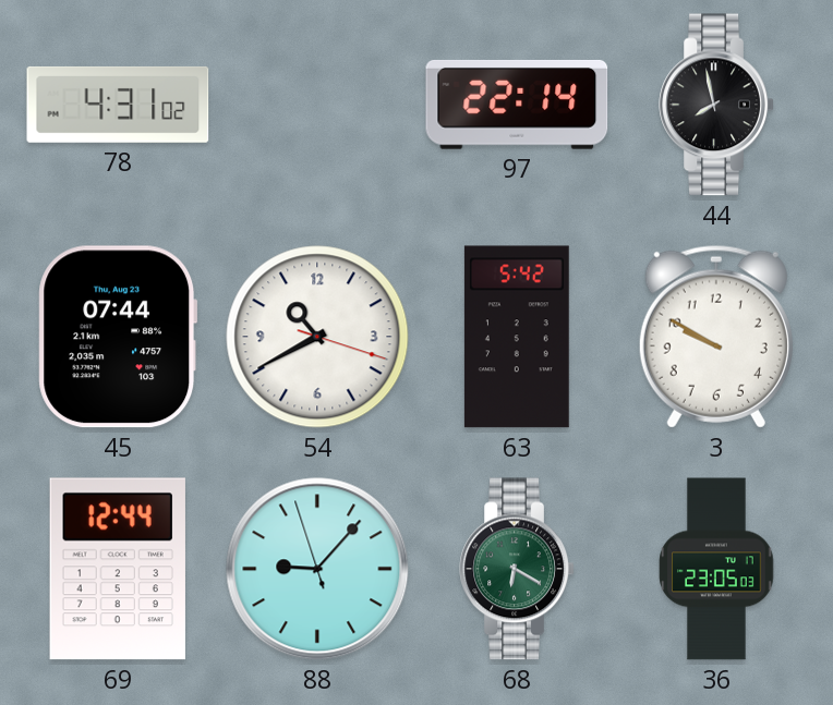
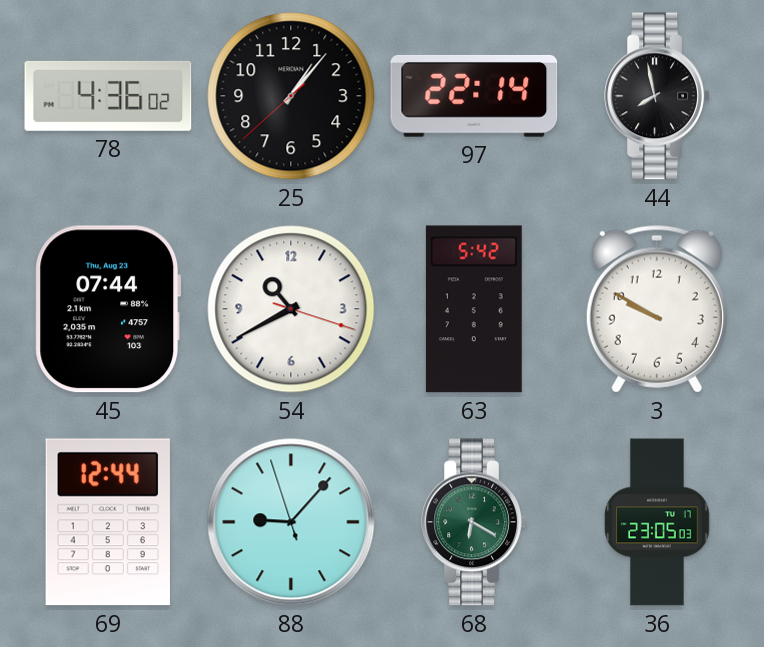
78: 4:31 -> 4:36
25: none -> 1:06
